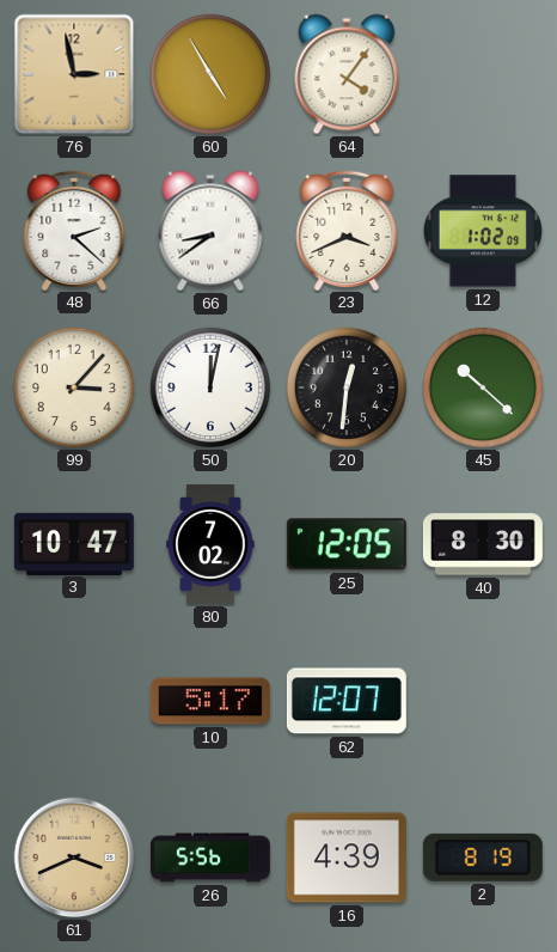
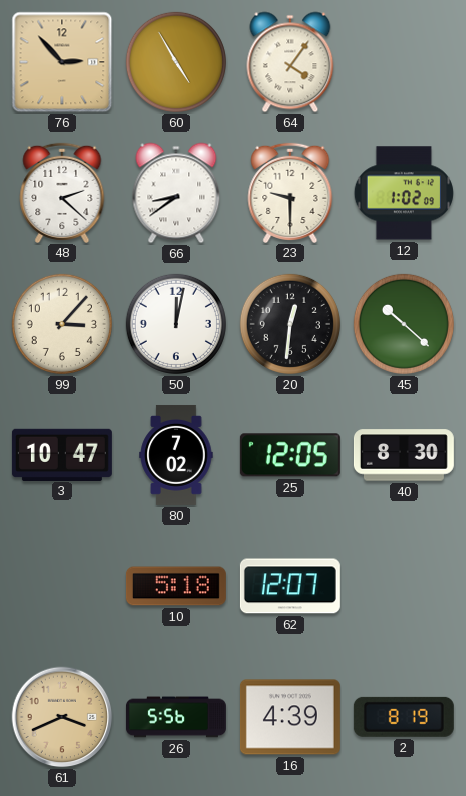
76: 2:58 -> 2:53
23: 3:41 -> 9:30
10: 5:17 -> 5:18
